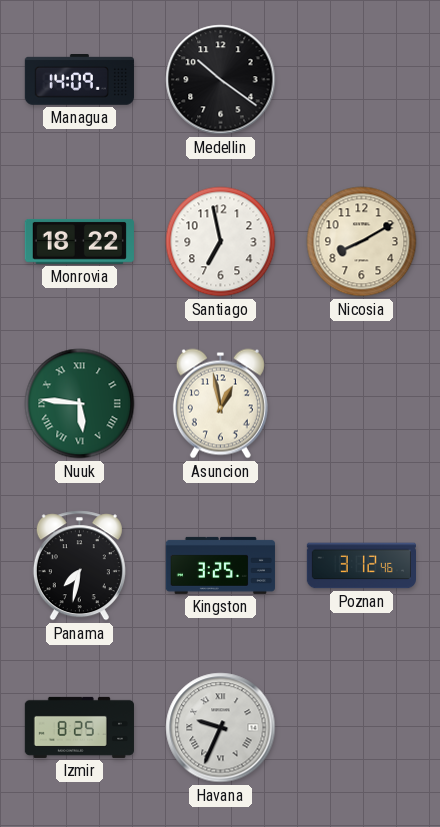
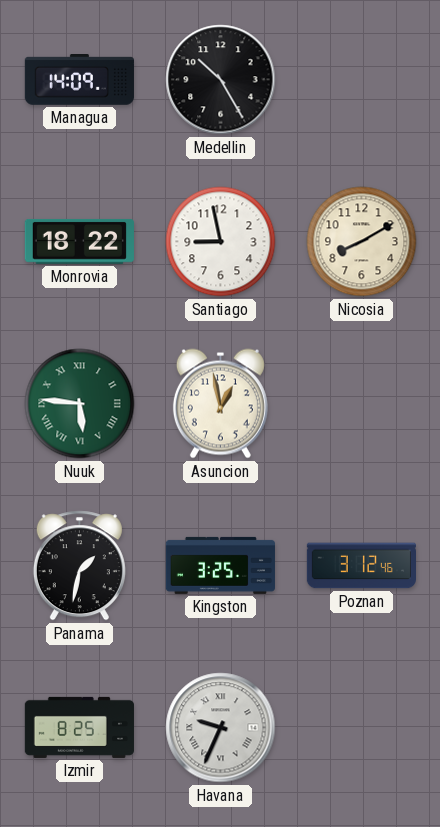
Medellin: 10:21 -> 10:25
Santiago: 6:58 -> 8:58
Panama: 7:32 -> 1:32
